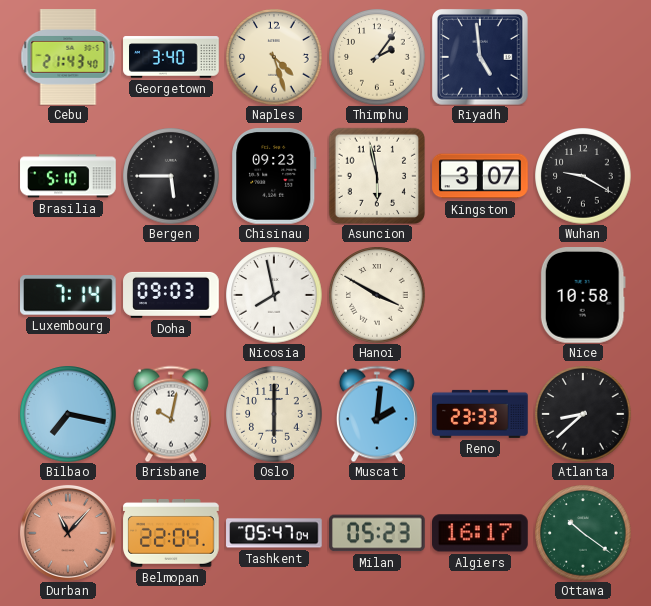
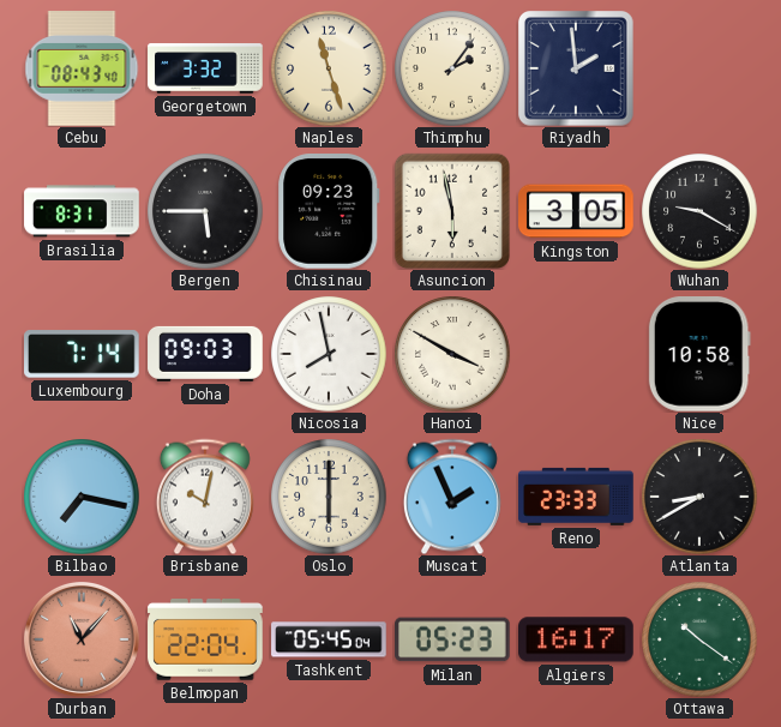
Cebu: 21:43 -> 08:43
Georgetown: 3:40 -> 3:32
Naples: 4:27 -> 11:27
Riyadh: 4:59 -> 1:59
Brasilia: 5:10 -> 8:31
Kingston: 3:07 -> 3:05
Muscat: 2:01 -> 1:56
Atlanta: 8:38 -> 8:40
Tashkent: 05:47 -> 05:45
